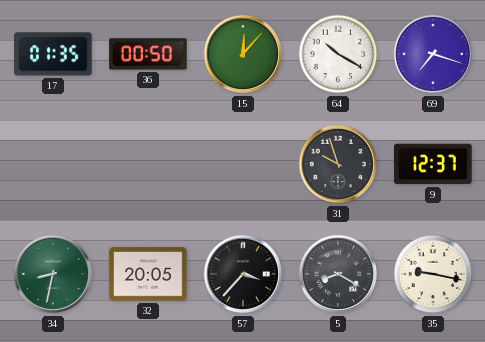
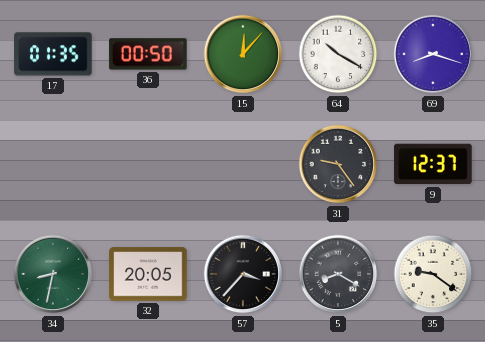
69: 7:18 -> 8:18
31: 9:57 -> 9:24
35: 9:17 -> 9:21
